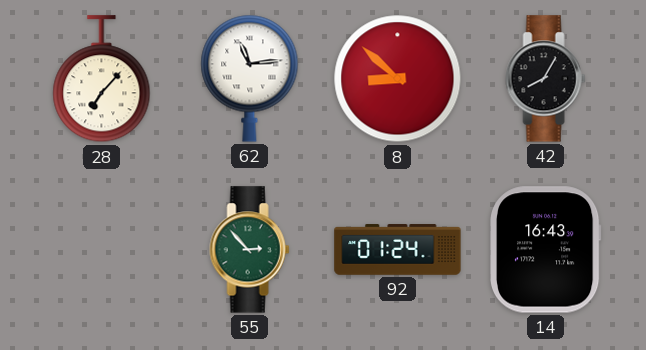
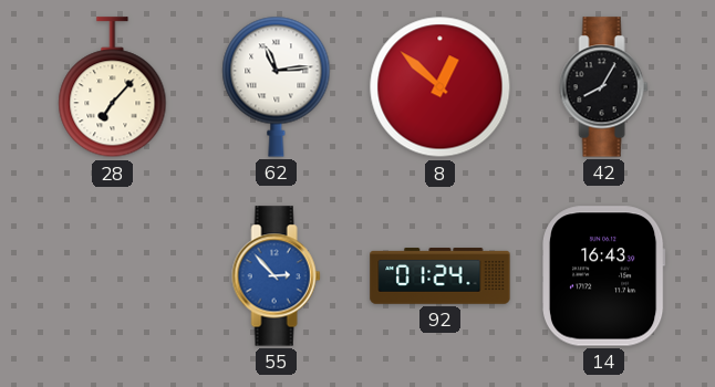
8: 8:52 -> 12:52
55 dial: green -> blue
